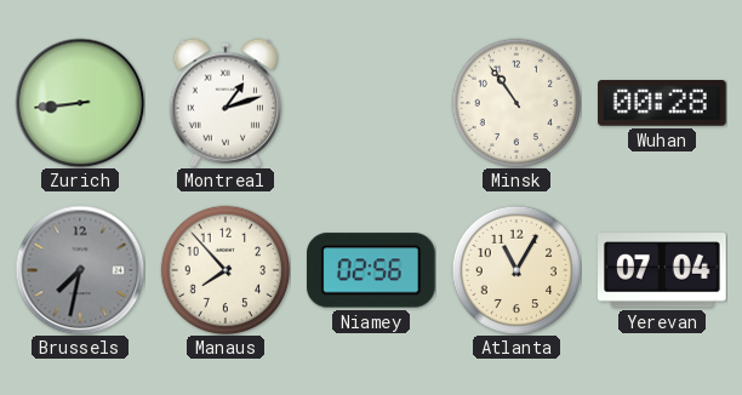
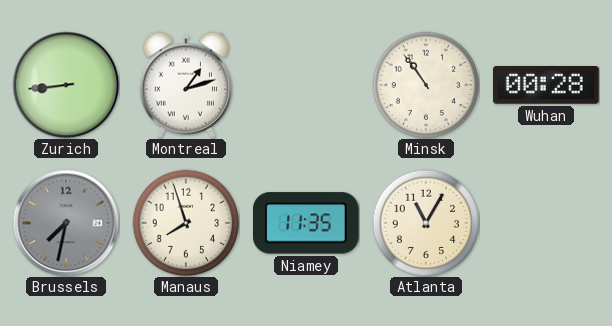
Manaus: 7:53 -> 7:57
Niamey: 02:56 -> 11:35
Yerevan: 07:04 -> none
